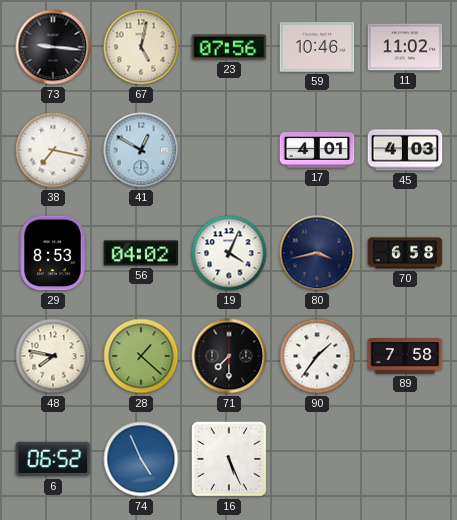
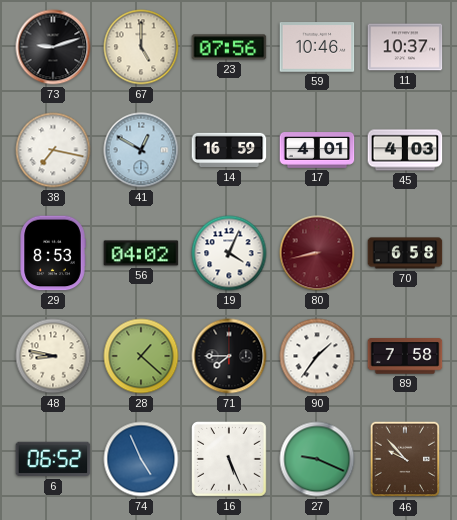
73: 9:16 -> 9:12
67: 5:02 -> 5:00
11: 11:02 -> 10:37
14: none -> 16:59
80: 3:43 -> 8:43
80 dial: navy -> burgundy
48: 7:47 -> 8:47
71: 7:30 -> 7:45
27: none -> 9:19
46: none -> 9:53
